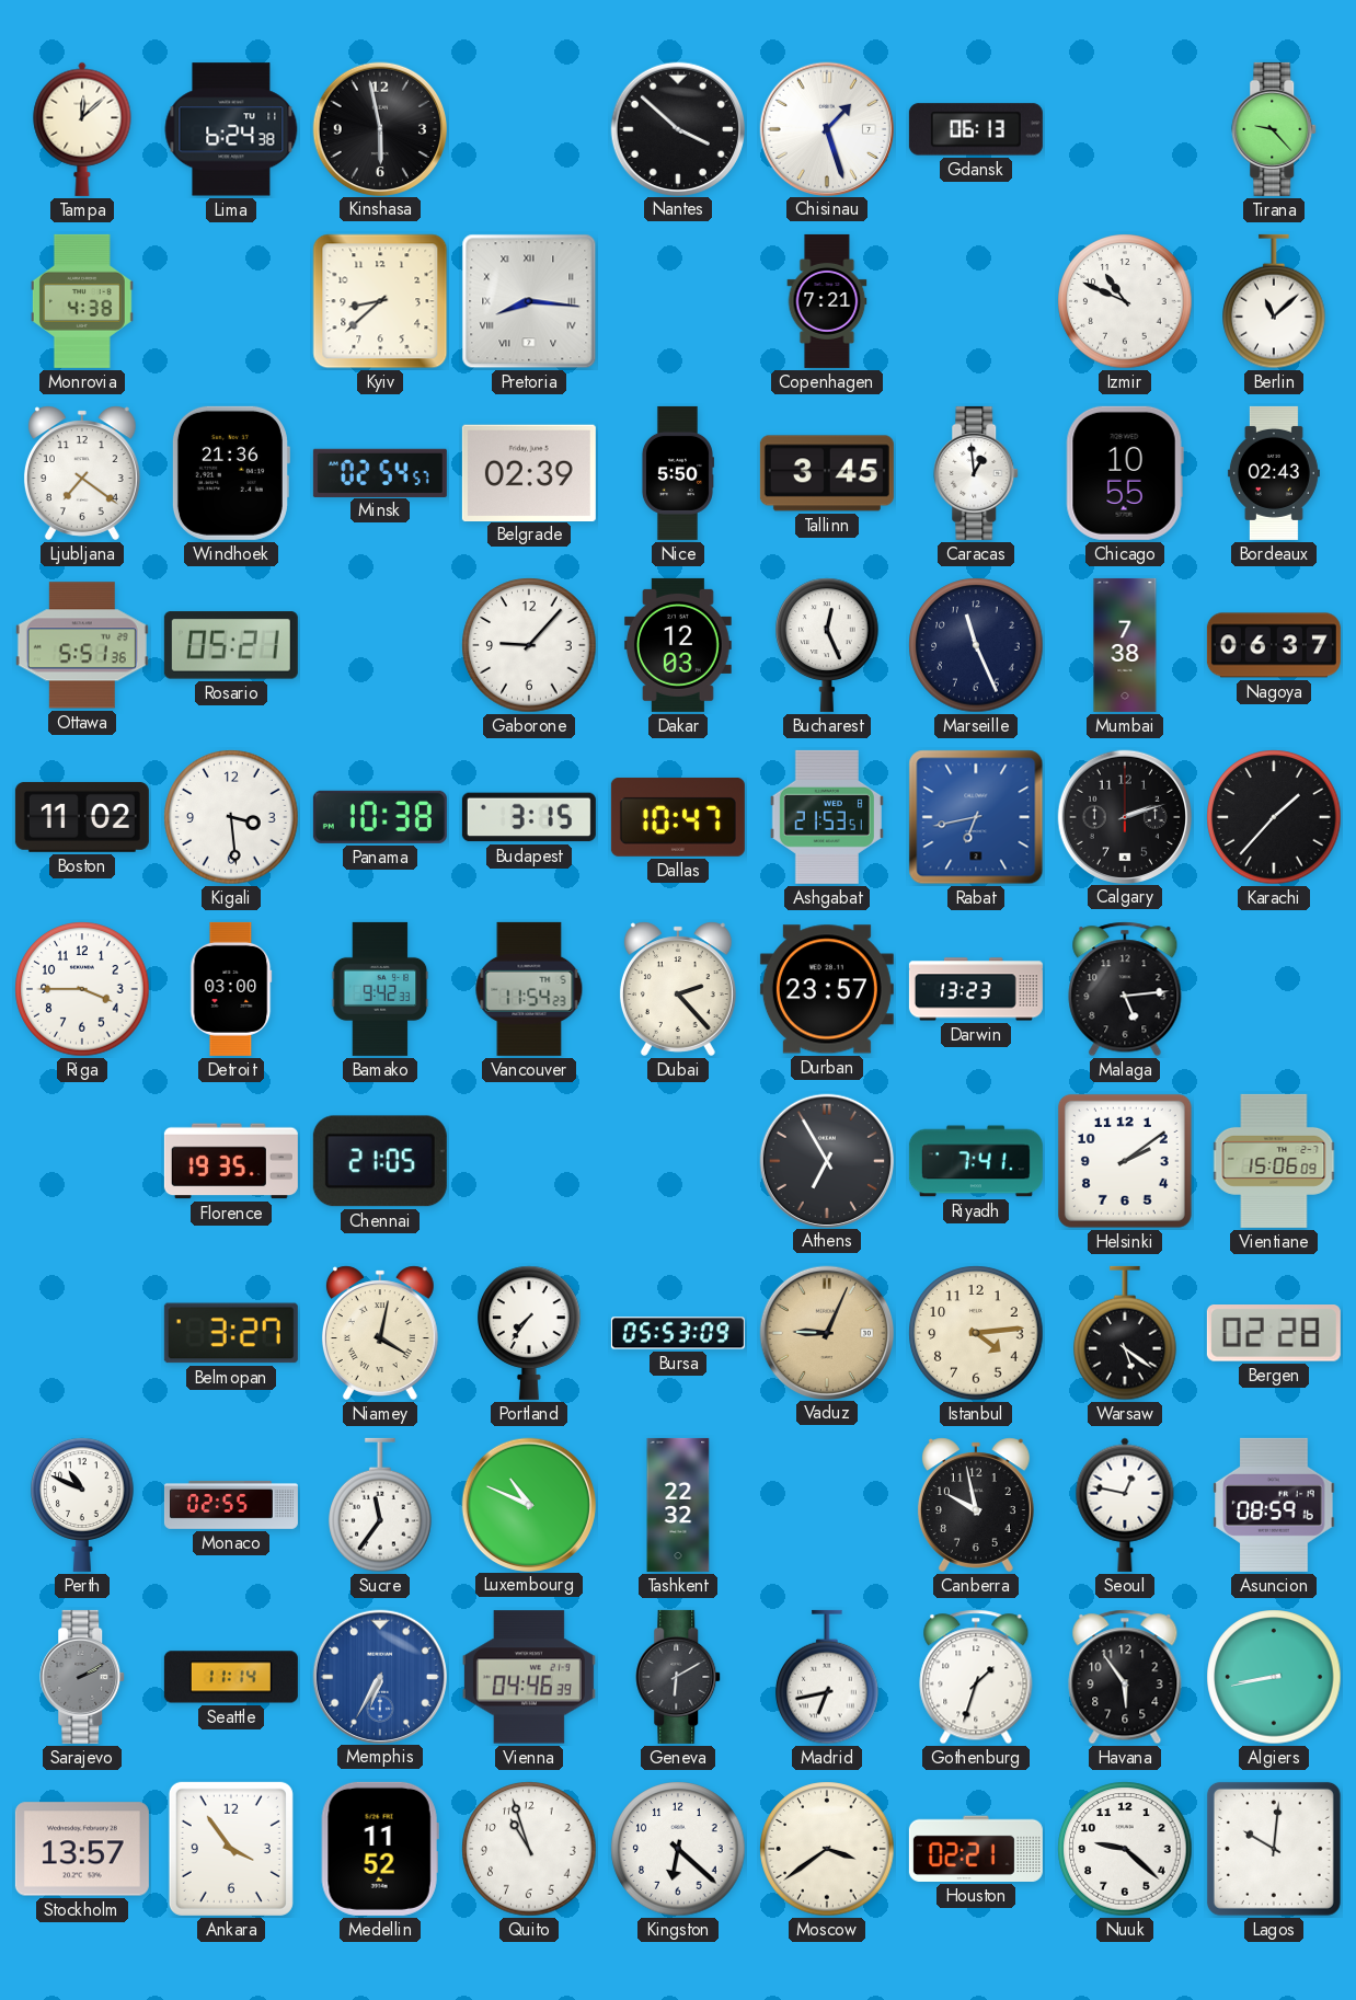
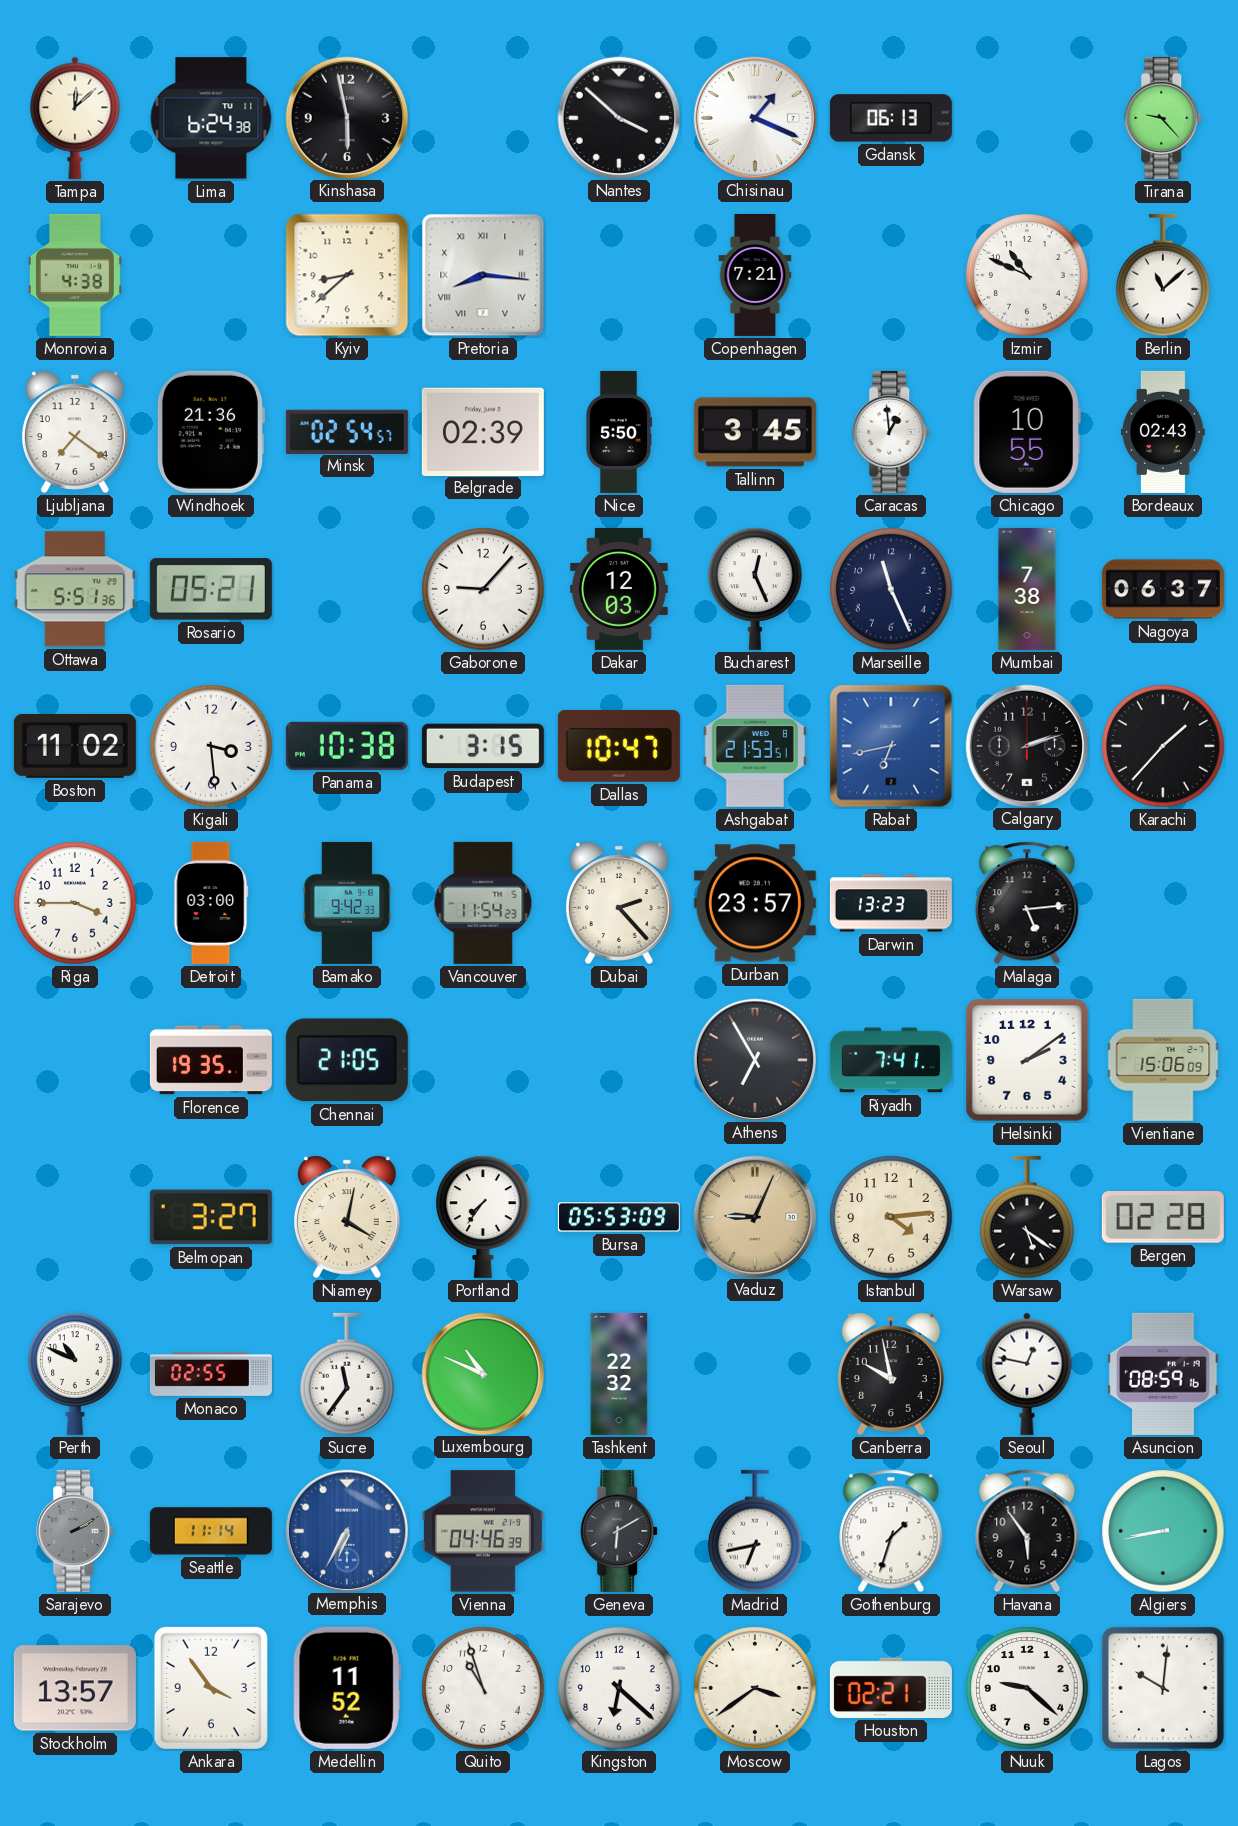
Chisinau: 1:27 -> 1:19
